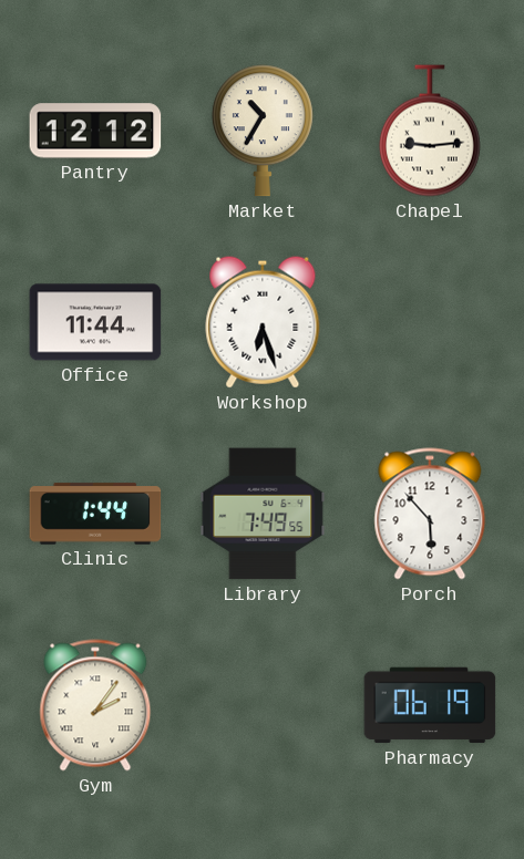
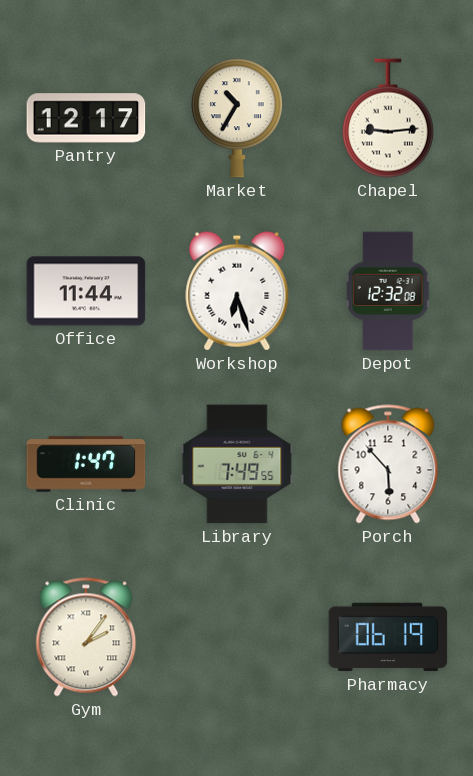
Pantry: 12:12 -> 12:17
Depot: none -> 12:32
Clinic: 1:44 -> 1:47
